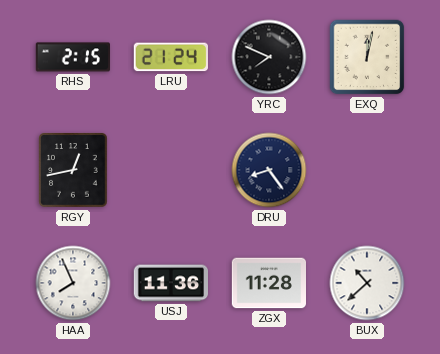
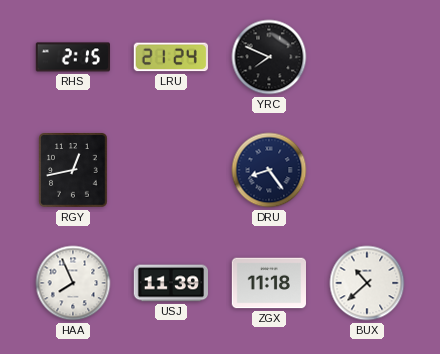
EXQ: 12:02 -> none
USJ: 11:36 -> 11:39
ZGX: 11:28 -> 11:18
